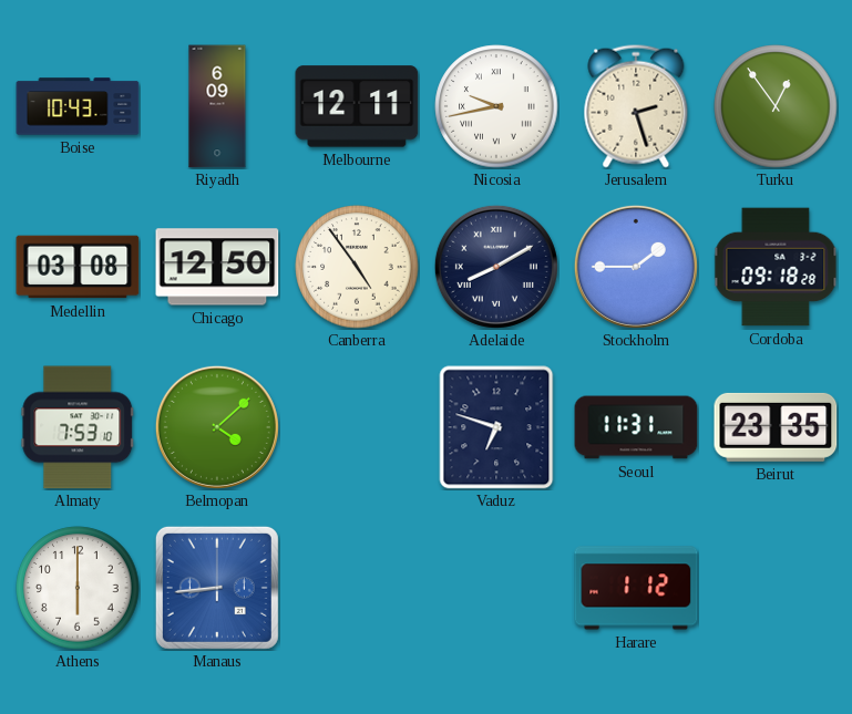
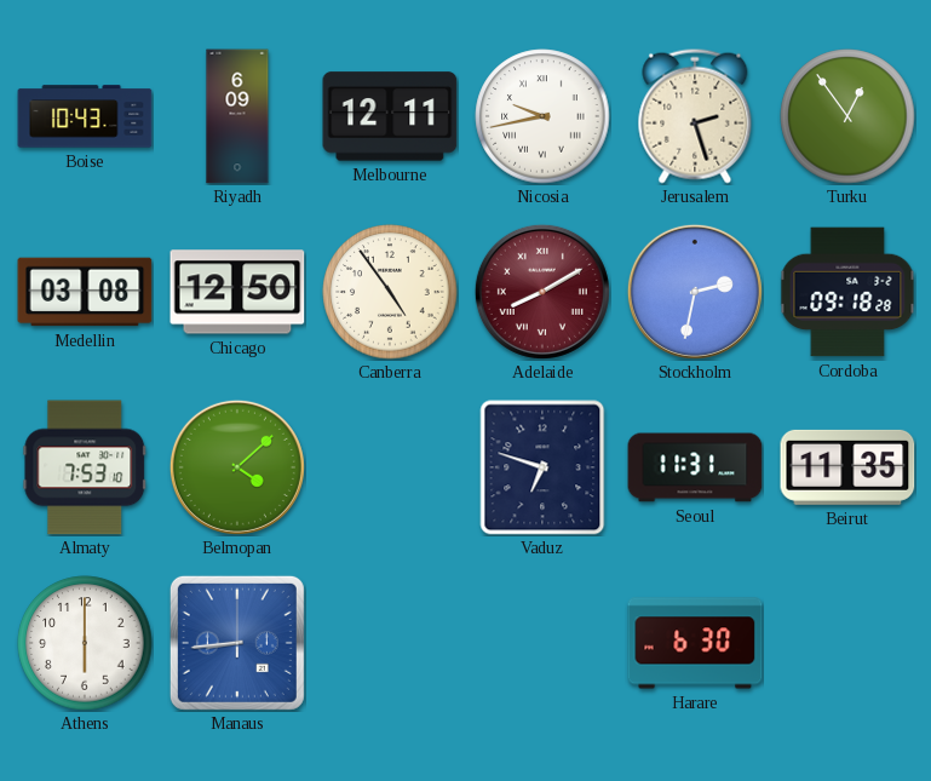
Adelaide dial: navy -> burgundy
Stockholm: 1:45 -> 2:32
Beirut: 23:35 -> 11:35
Harare: 1:12 -> 6:30
